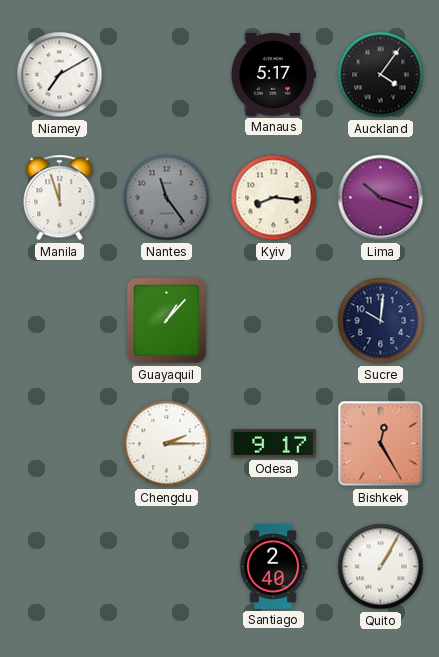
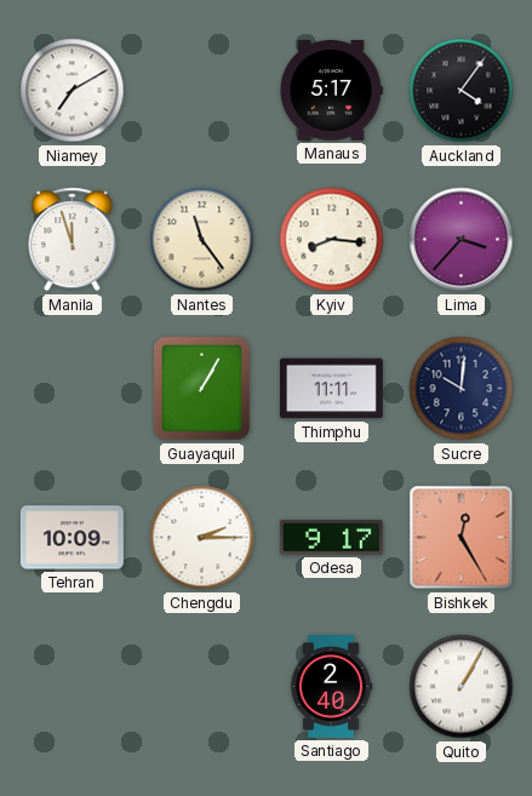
Nantes dial: grey -> cream
Lima: 10:18 -> 3:37
Guayaquil: 1:07 -> 1:05
Thimphu: none -> 11:11
Tehran: none -> 10:09
